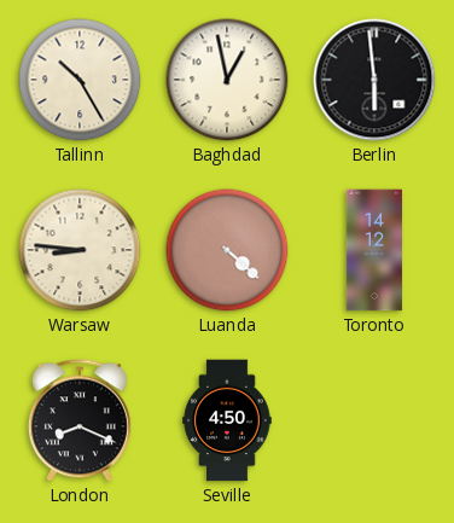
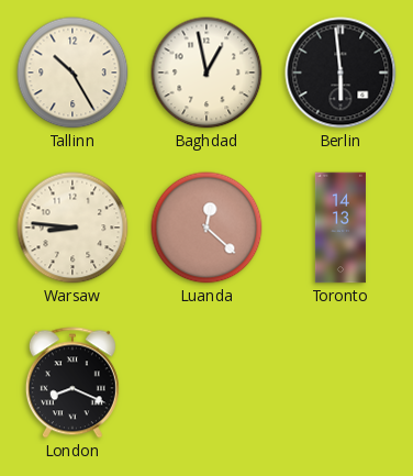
Luanda: 4:22 -> 12:22
Toronto: 14:12 -> 14:13
Seville: 4:50 -> none
